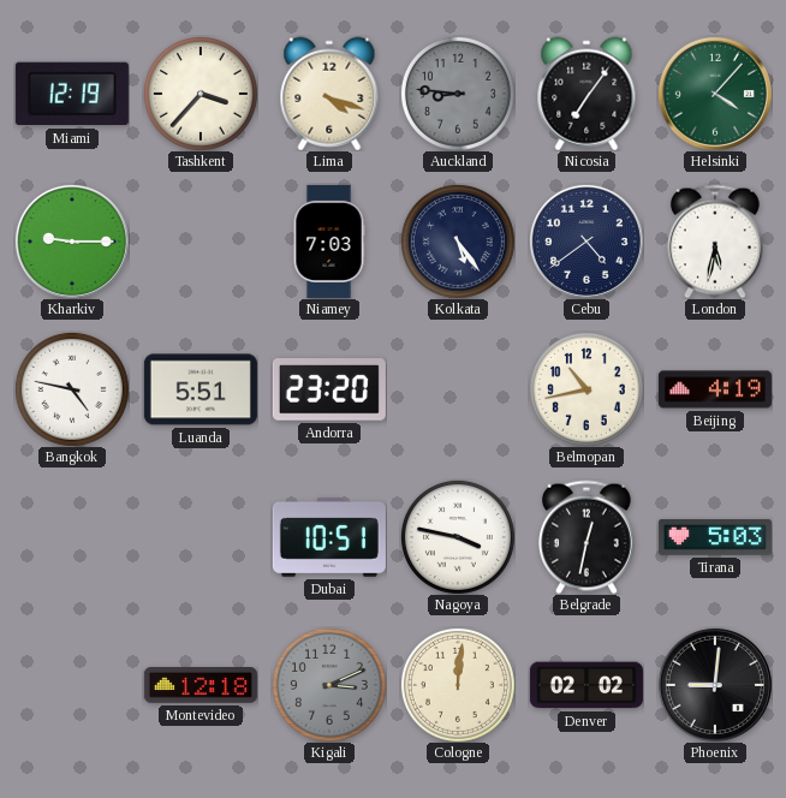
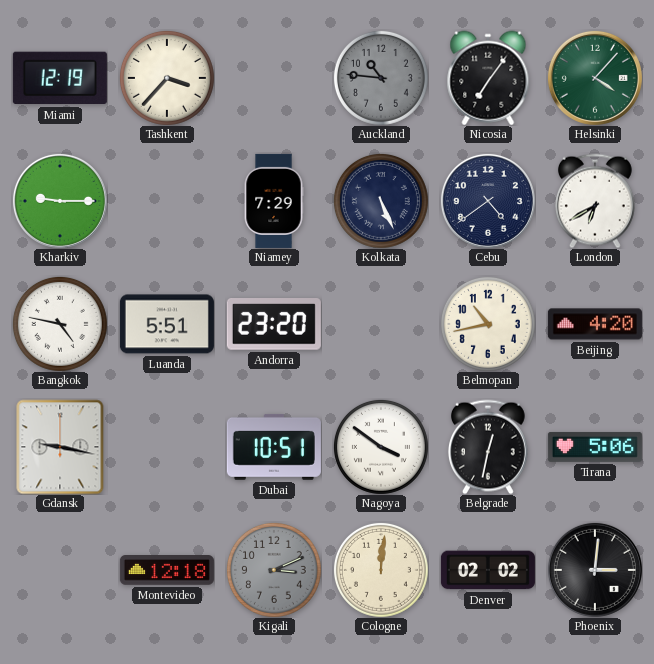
Lima: 4:18 -> none
Auckland: 8:46 -> 10:46
Niamey: 7:03 -> 7:29
Kolkata: 5:24 -> 5:26
London: 5:32 -> 6:40
Beijing: 4:19 -> 4:20
Gdansk: none -> 9:17
Nagoya: 3:47 -> 3:51
Tirana: 5:03 -> 5:06
Phoenix: 9:01 -> 3:01
